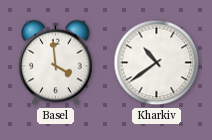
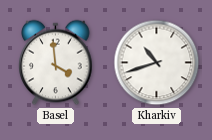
Kharkiv: 10:39 -> 10:42
